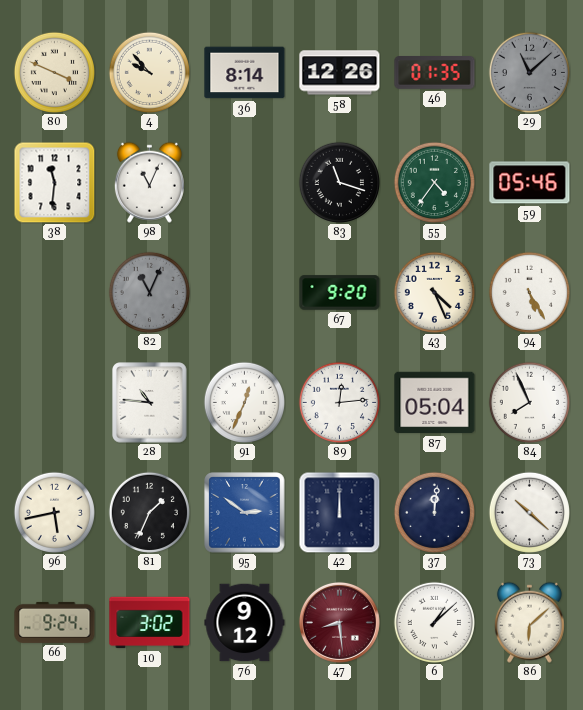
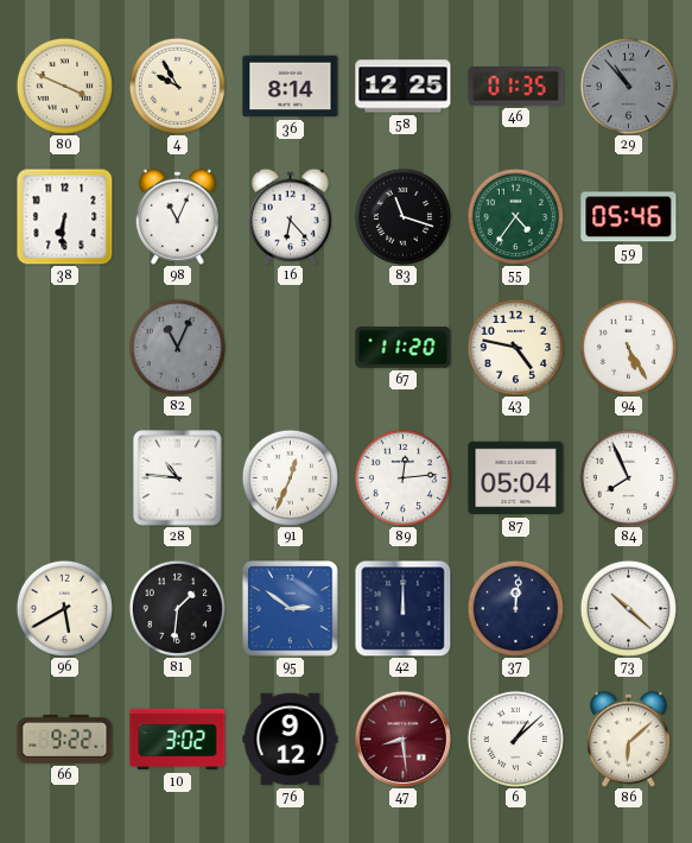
4: 9:53 -> 9:55
58: 12:26 -> 12:25
29: 11:08 -> 10:53
38: 11:31 -> 6:31
16: none -> 6:23
67: 9:20 -> 11:20
43: 4:26 -> 4:47
96: 5:43 -> 5:40
81: 1:34 -> 1:31
66: 9:24 -> 9:22
